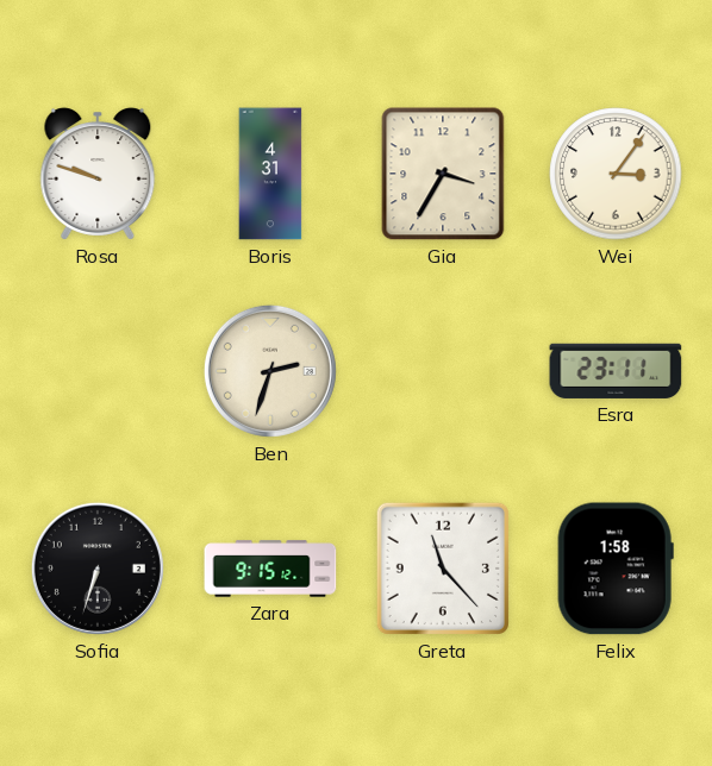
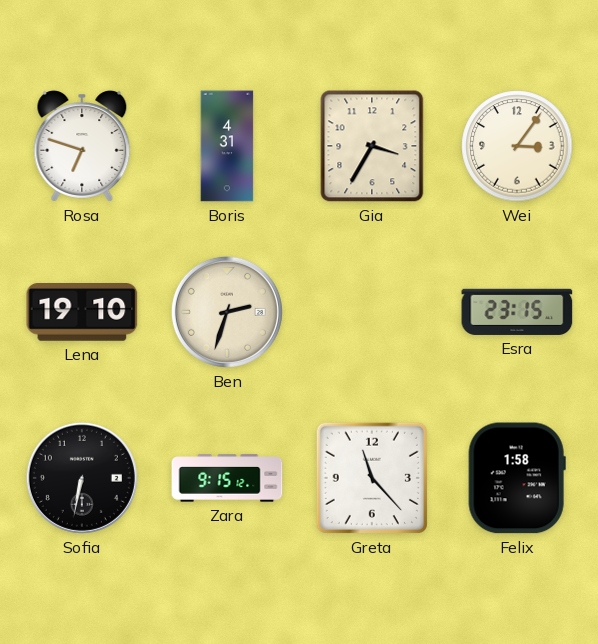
Rosa: 9:48 -> 6:48
Lena: none -> 19:10
Esra: 23:11 -> 23:15
Sofia: 6:33 -> 6:32
